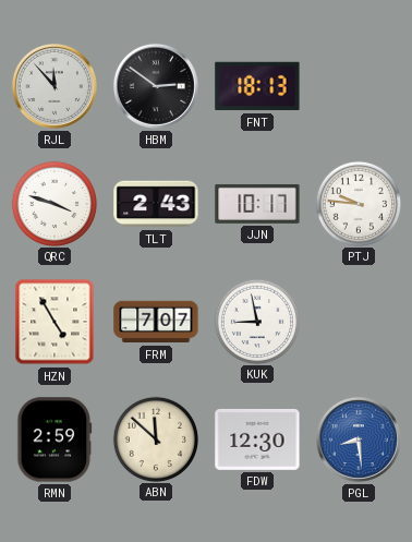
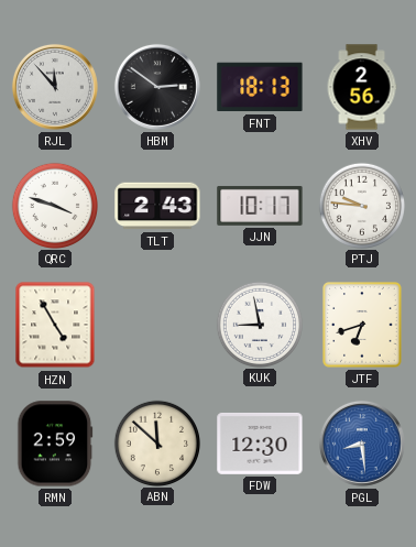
XHV: none -> 2:56
FRM: 7:07 -> none
JTF: none -> 6:42
